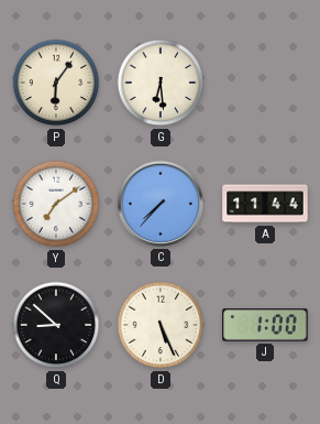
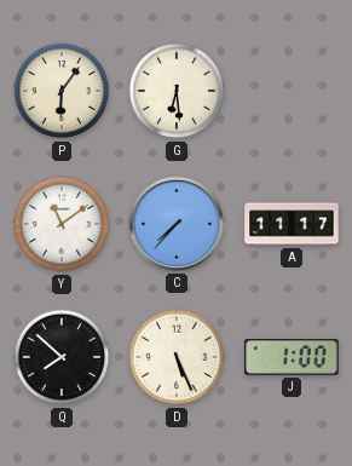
Y: 7:09 -> 11:09
A: 11:44 -> 11:17
Q: 8:52 -> 7:52
